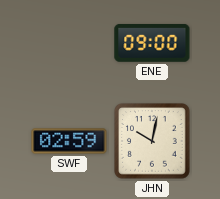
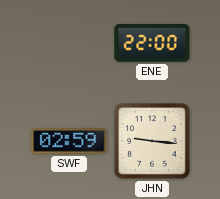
ENE: 09:00 -> 22:00
JHN: 10:02 -> 9:16
